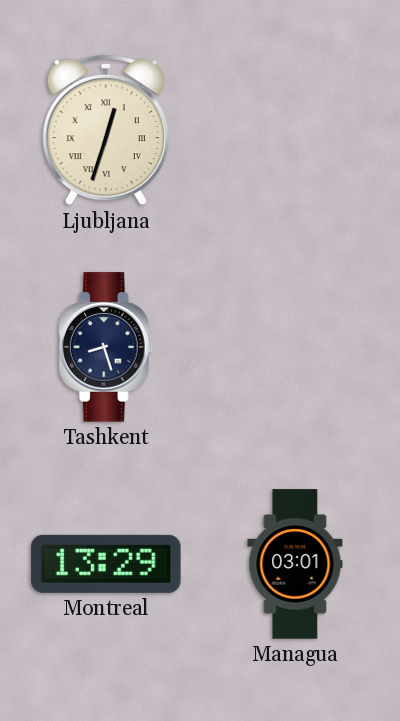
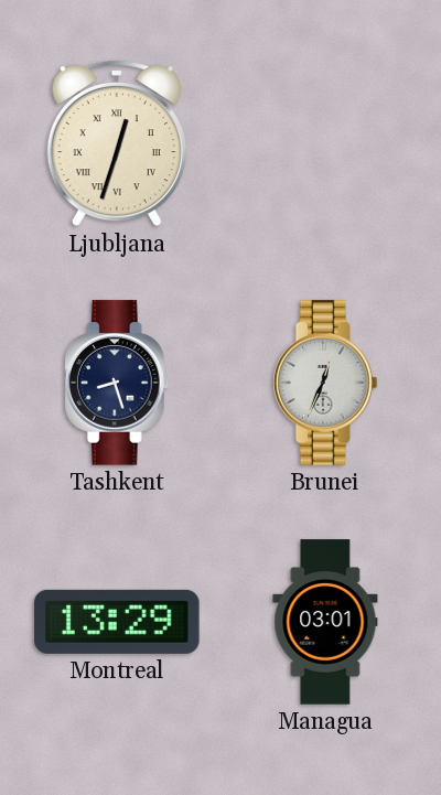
Brunei: none -> 12:34
